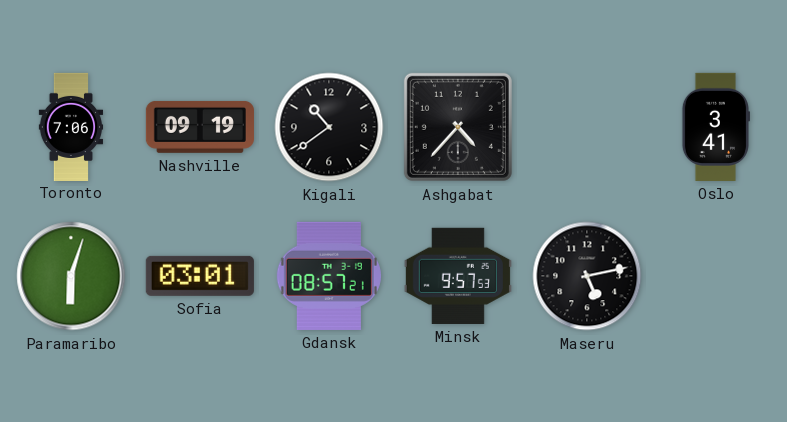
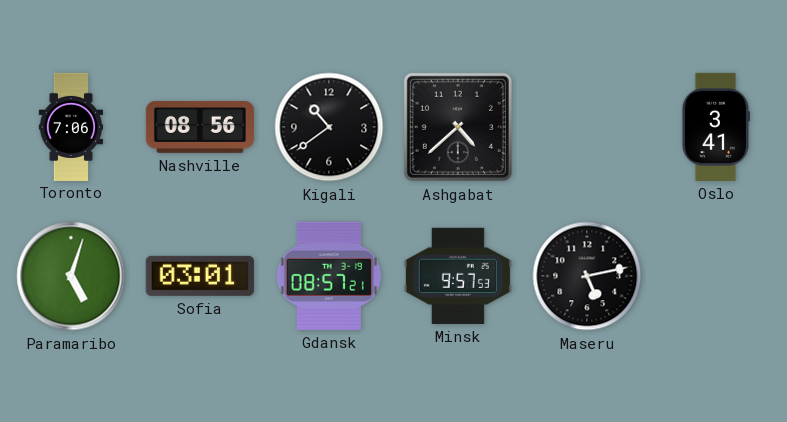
Nashville: 09:19 -> 08:56
Ashgabat: 4:37 -> 4:38
Paramaribo: 6:03 -> 5:03
